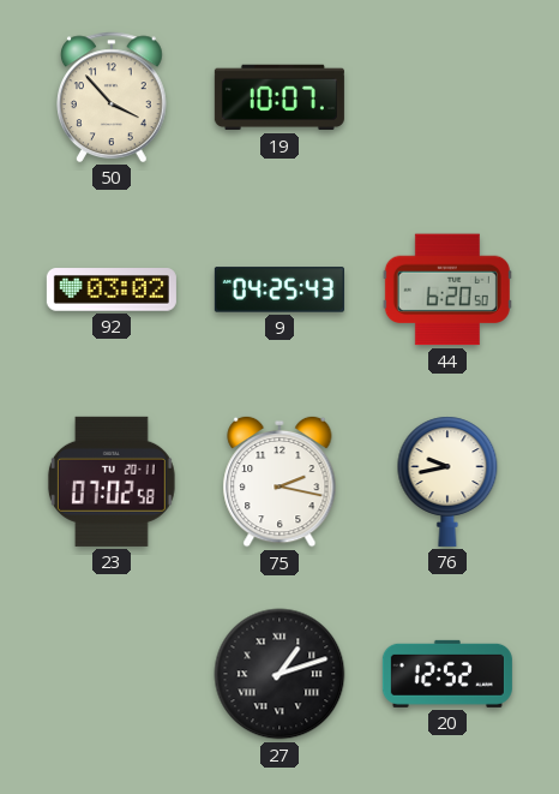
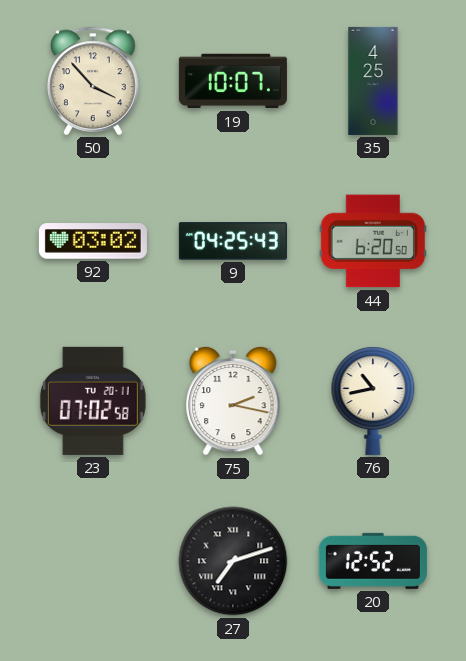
35: none -> 4:25
76: 9:43 -> 10:43
27: 1:12 -> 7:12
